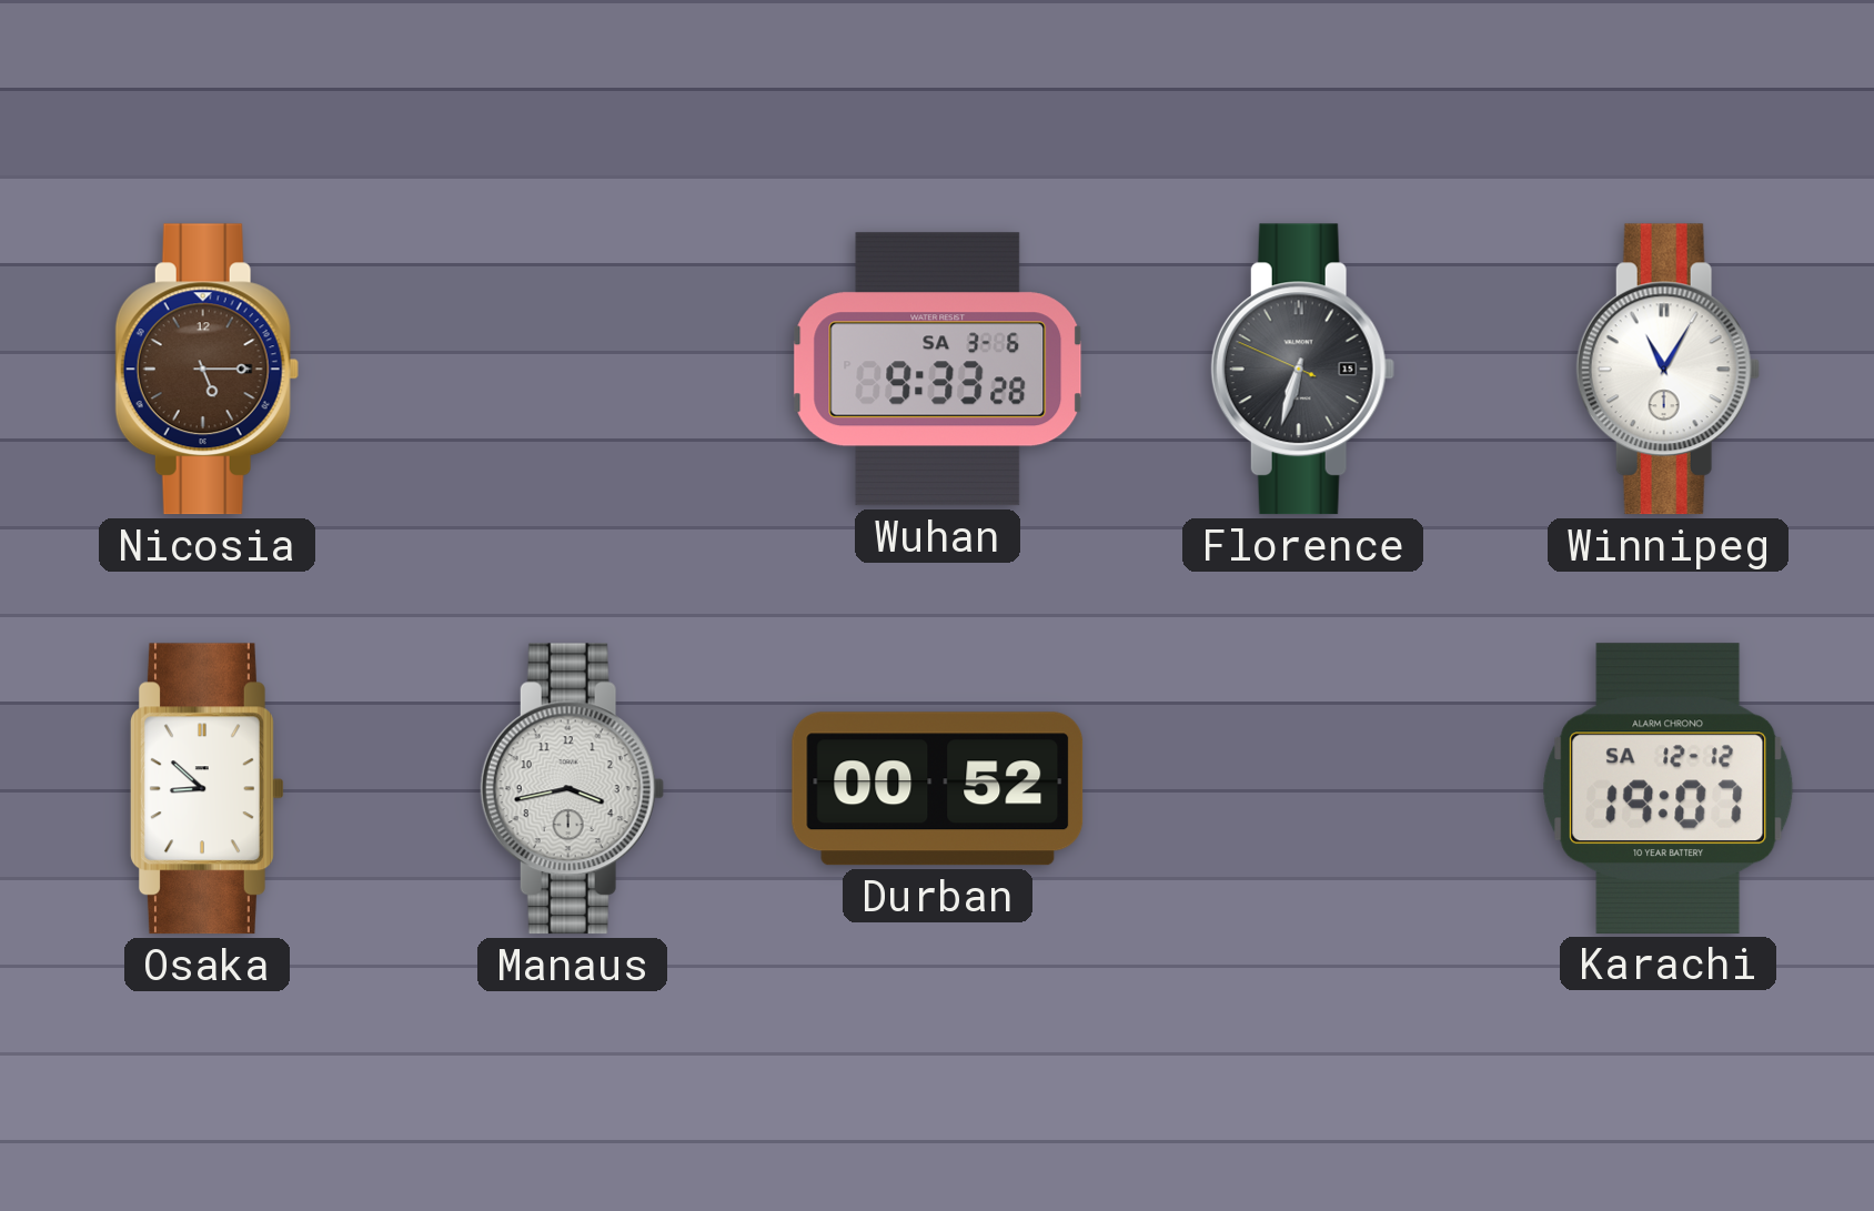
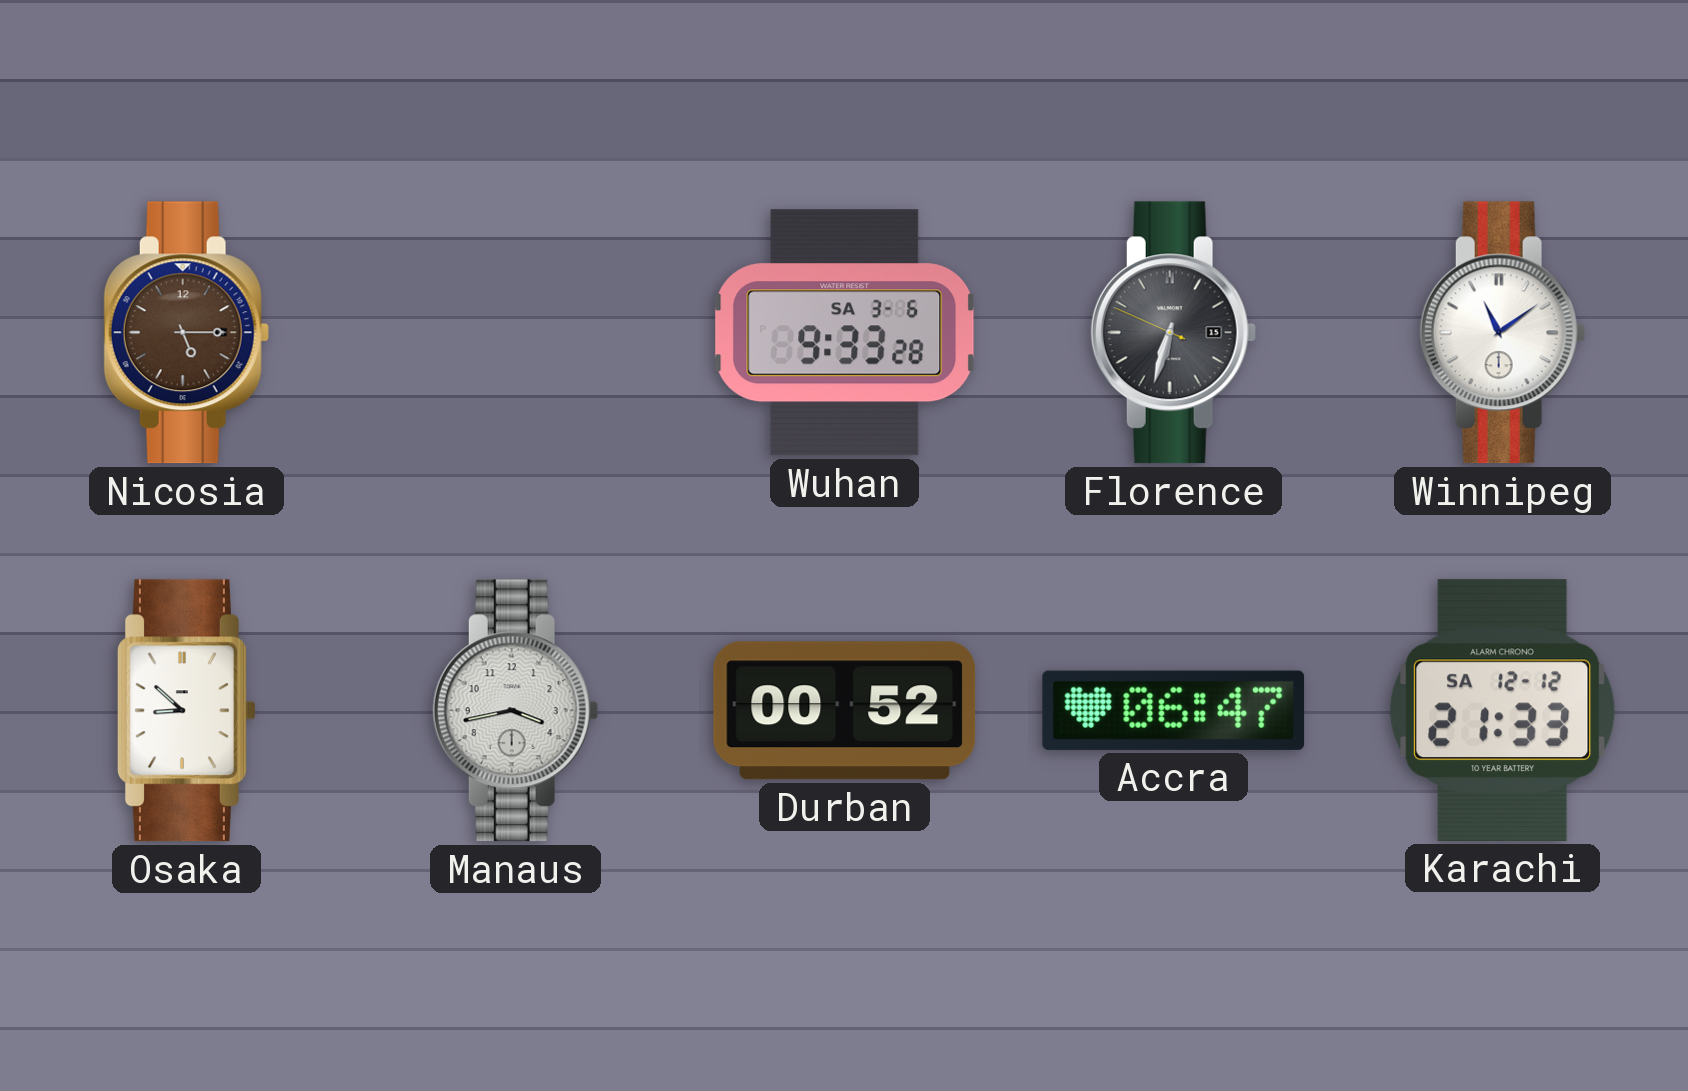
Winnipeg: 11:05 -> 11:09
Accra: none -> 06:47
Karachi: 19:07 -> 21:33
